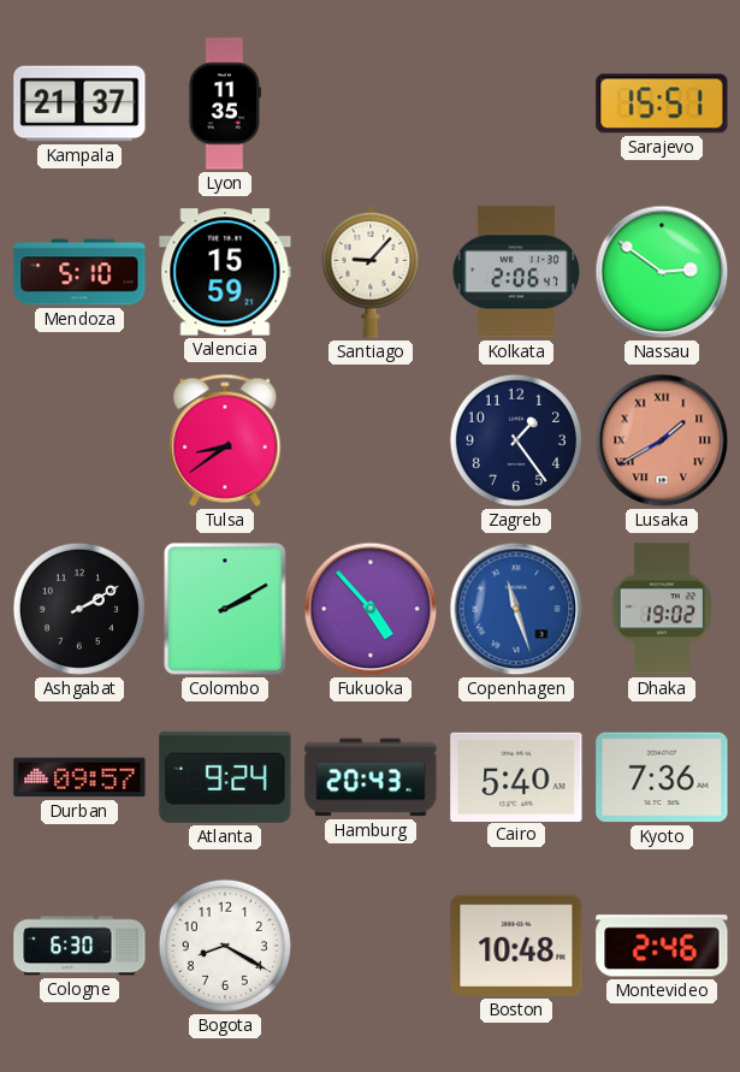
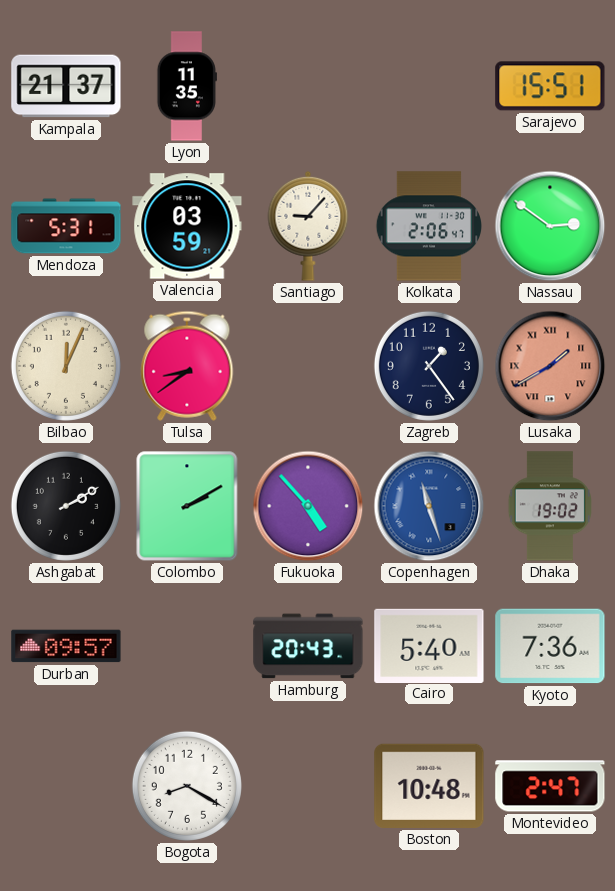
Mendoza: 5:10 -> 5:31
Valencia: 15:59 -> 03:59
Bilbao: none -> 12:04
Atlanta: 9:24 -> none
Cologne: 6:30 -> none
Montevideo: 2:46 -> 2:47
